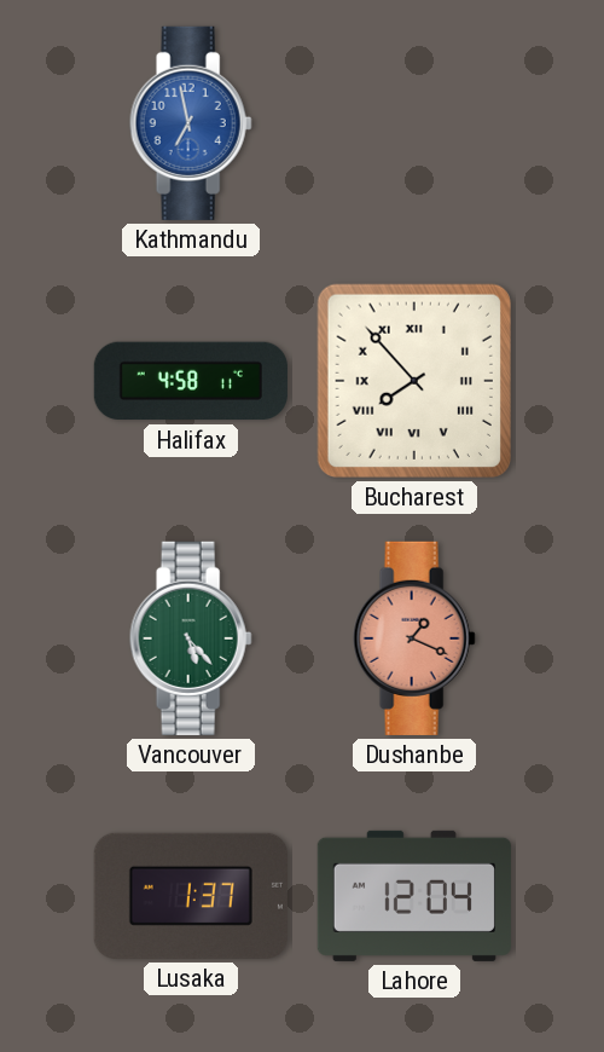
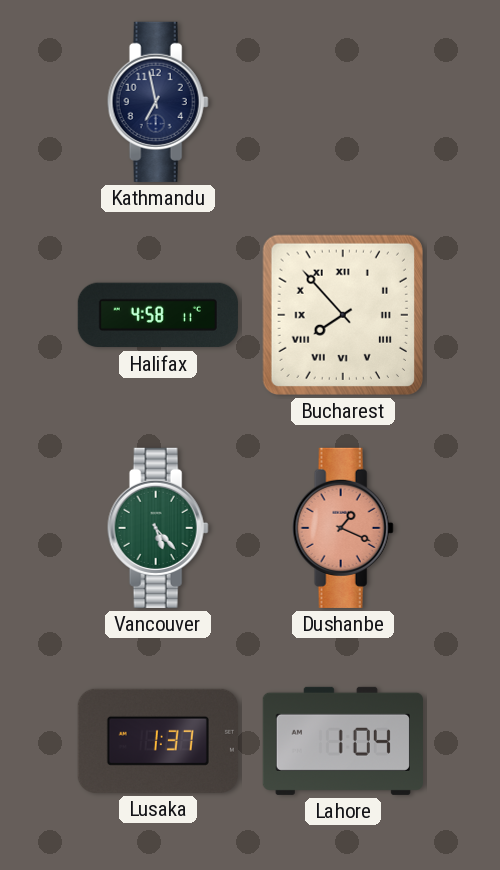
Kathmandu dial: blue -> navy
Lahore: 12:04 -> 1:04
